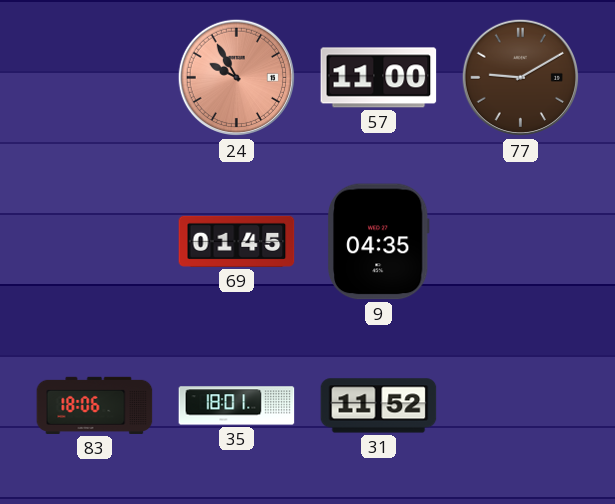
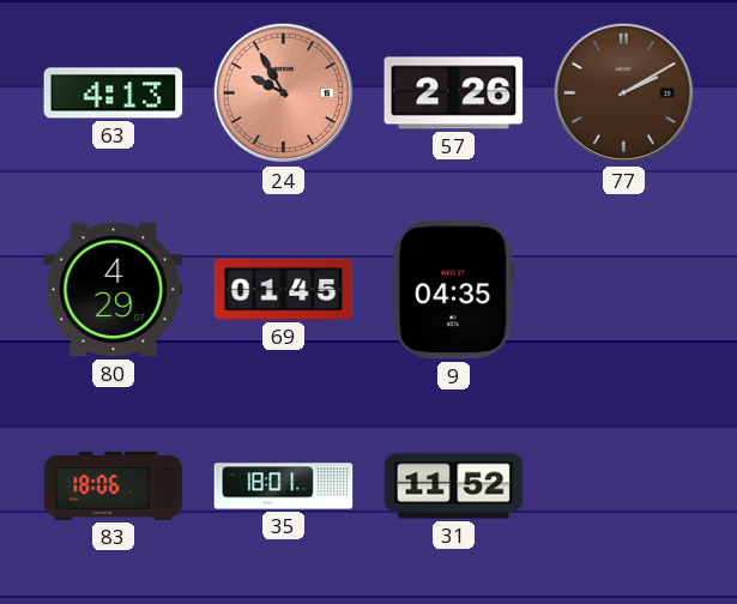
63: none -> 4:13
57: 11:00 -> 2:26
77: 9:10 -> 2:10
80: none -> 4:29
